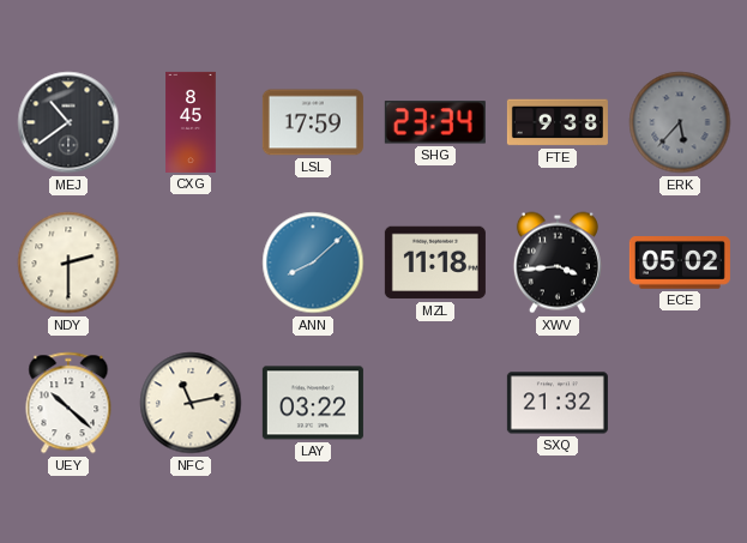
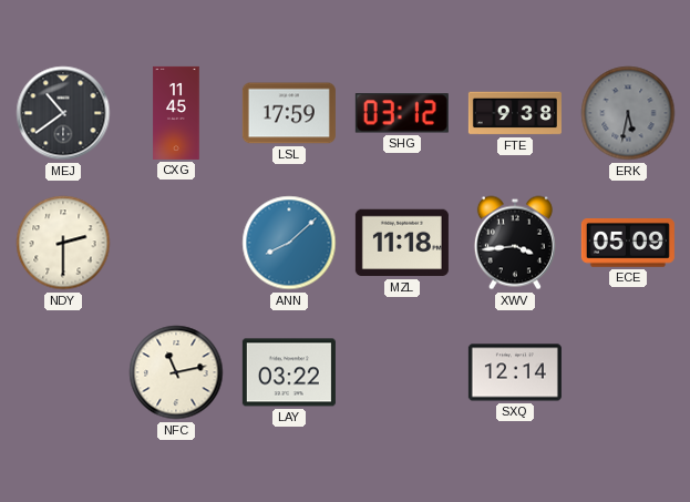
CXG: 8:45 -> 11:45
SHG: 23:34 -> 03:12
ERK: 5:37 -> 5:32
ECE: 05:02 -> 05:09
UEY: 10:22 -> none
SXQ: 21:32 -> 12:14
